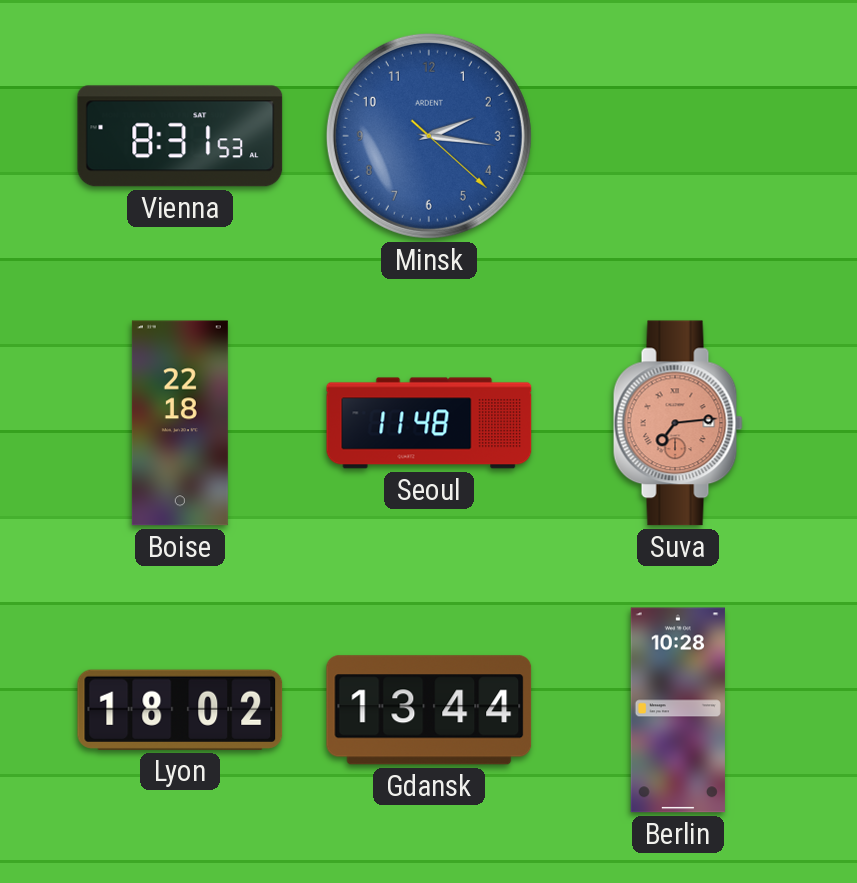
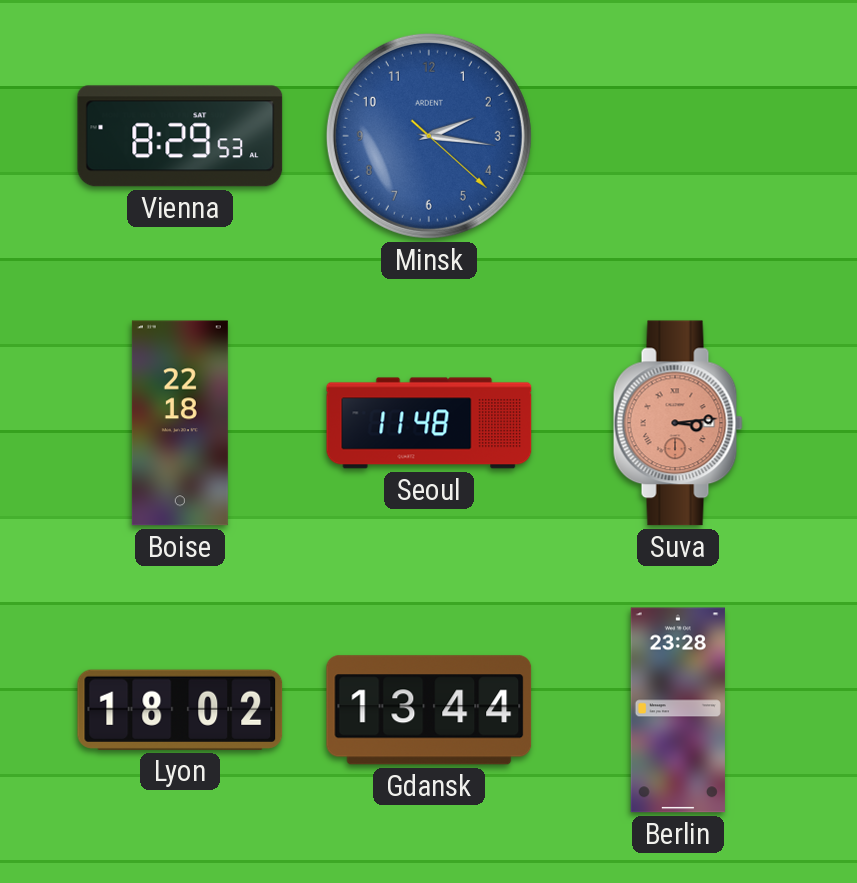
Vienna: 8:31 -> 8:29
Suva: 7:14 -> 3:14
Berlin: 10:28 -> 23:28
